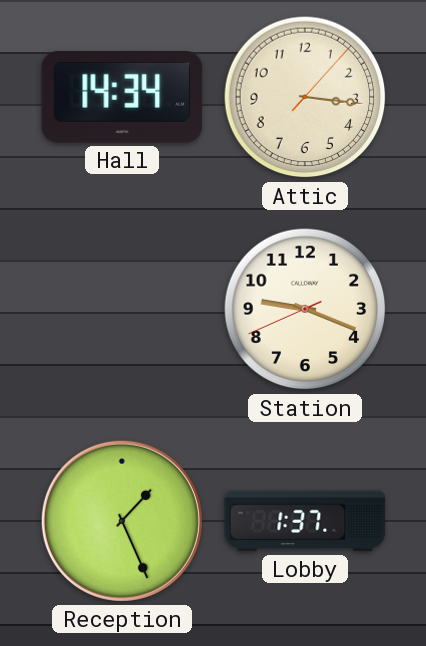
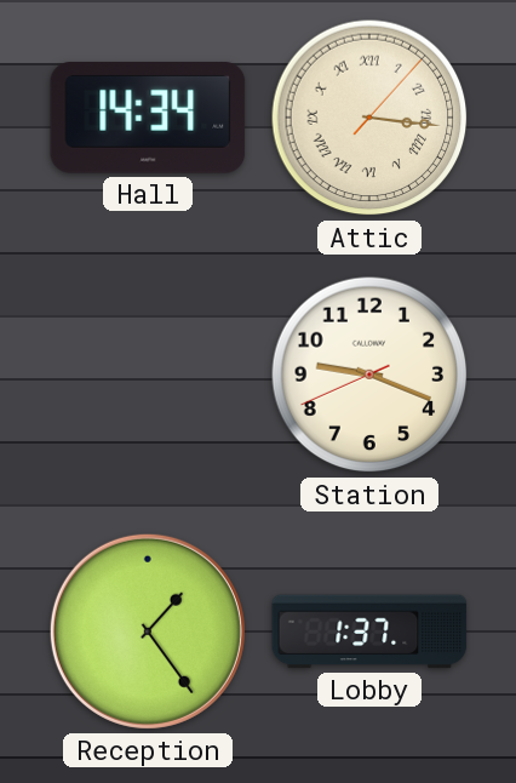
Attic numerals: Arabic -> Roman
Reception: 1:26 -> 1:24
